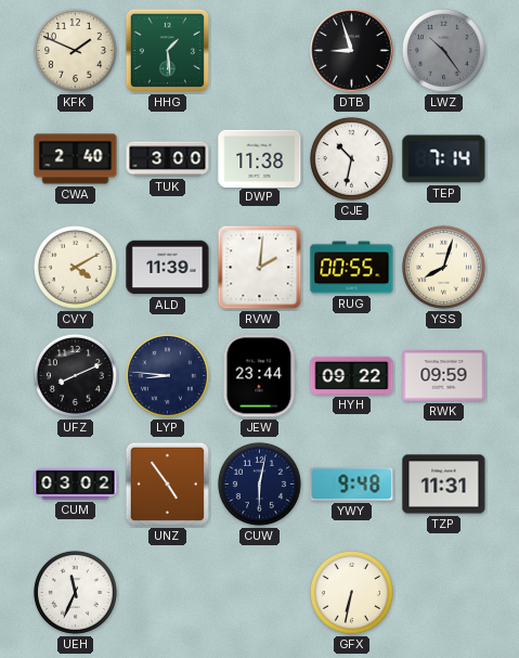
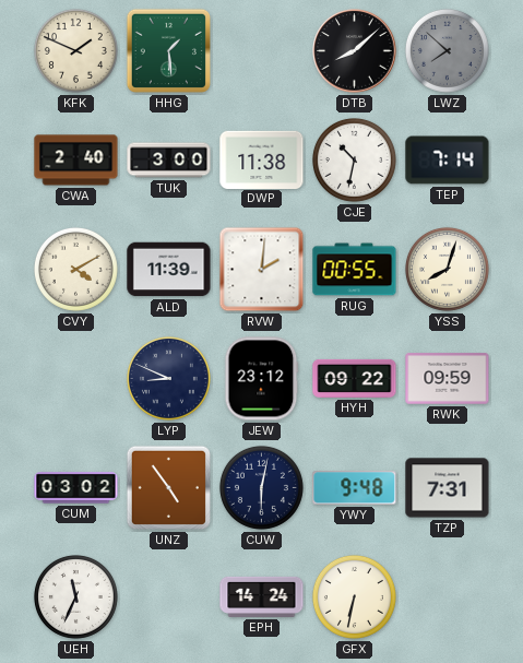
DTB: 8:57 -> 8:08
LWZ: 10:24 -> 7:52
UFZ: 8:11 -> none
LYP: 8:46 -> 8:49
JEW: 23:44 -> 23:12
TZP: 11:31 -> 7:31
EPH: none -> 14:24
